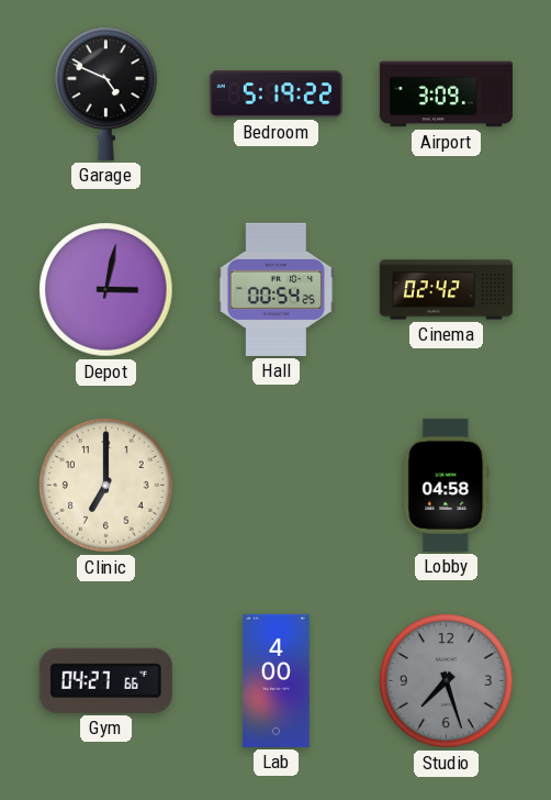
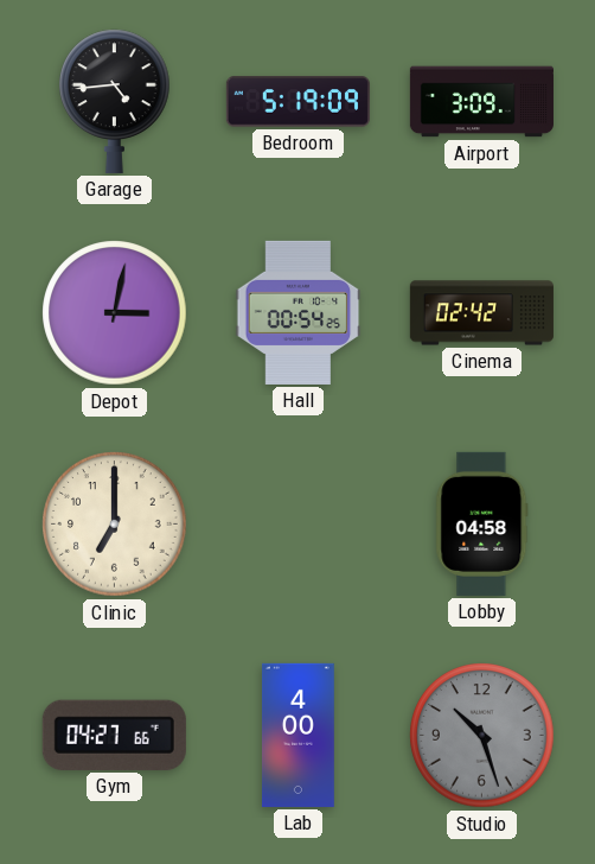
Garage: 4:49 -> 4:44
Bedroom: 5:19:22 -> 5:19:09
Studio: 7:27 -> 10:27
